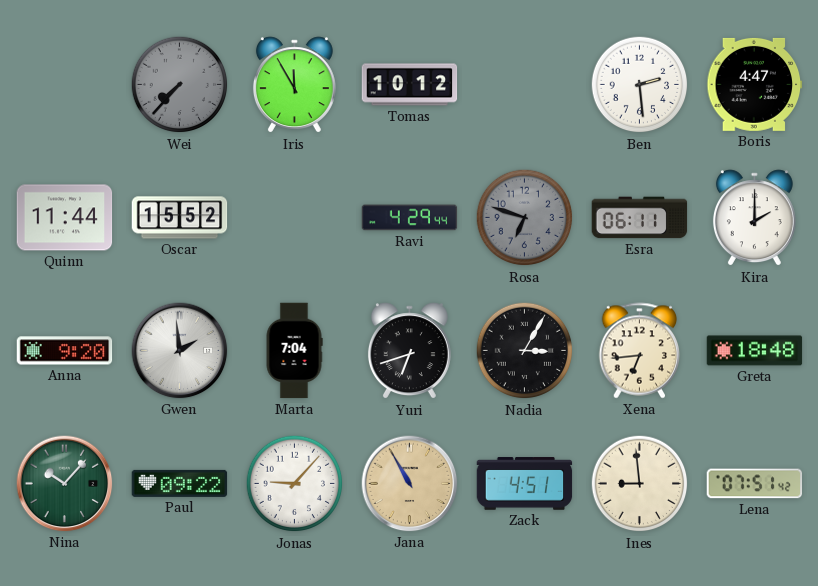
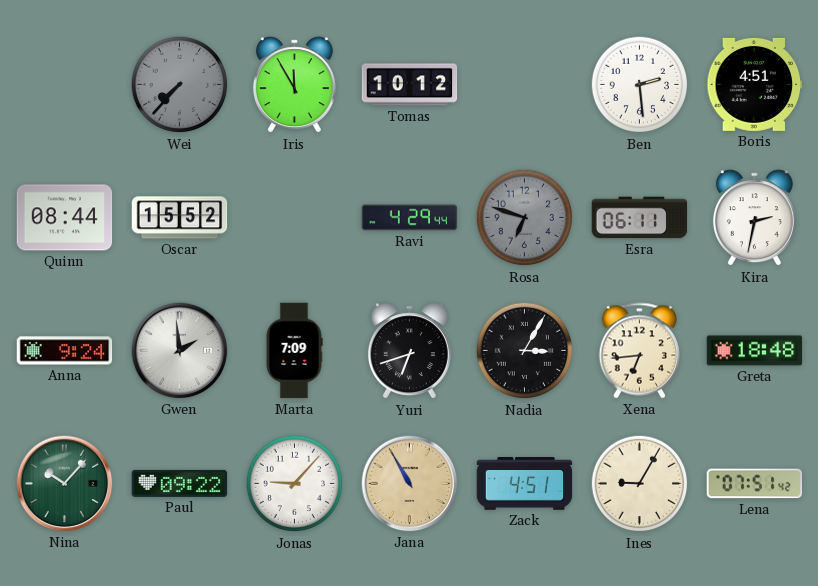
Boris: 4:47 -> 4:51
Quinn: 11:44 -> 08:44
Kira: 2:00 -> 2:32
Anna: 9:20 -> 9:24
Marta: 7:04 -> 7:09
Ines: 8:59 -> 9:05
